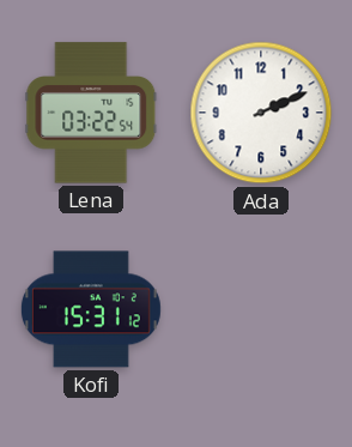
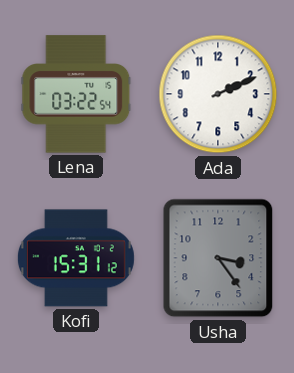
Usha: none -> 3:24
